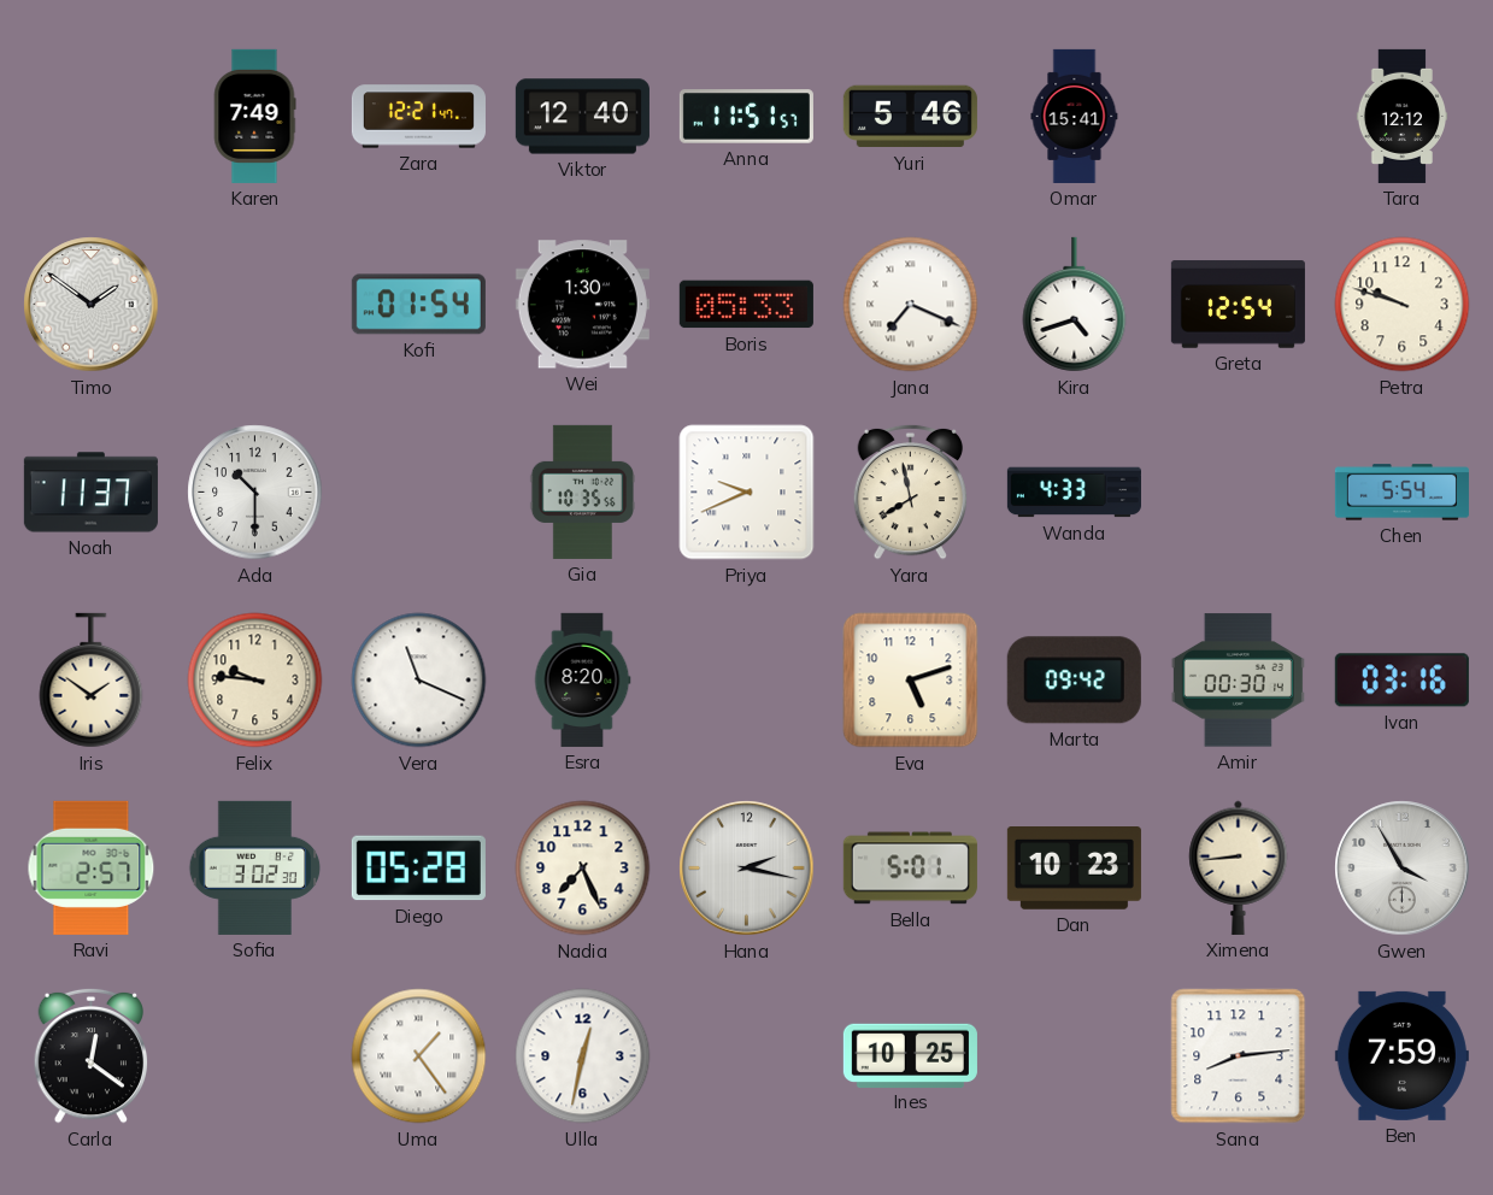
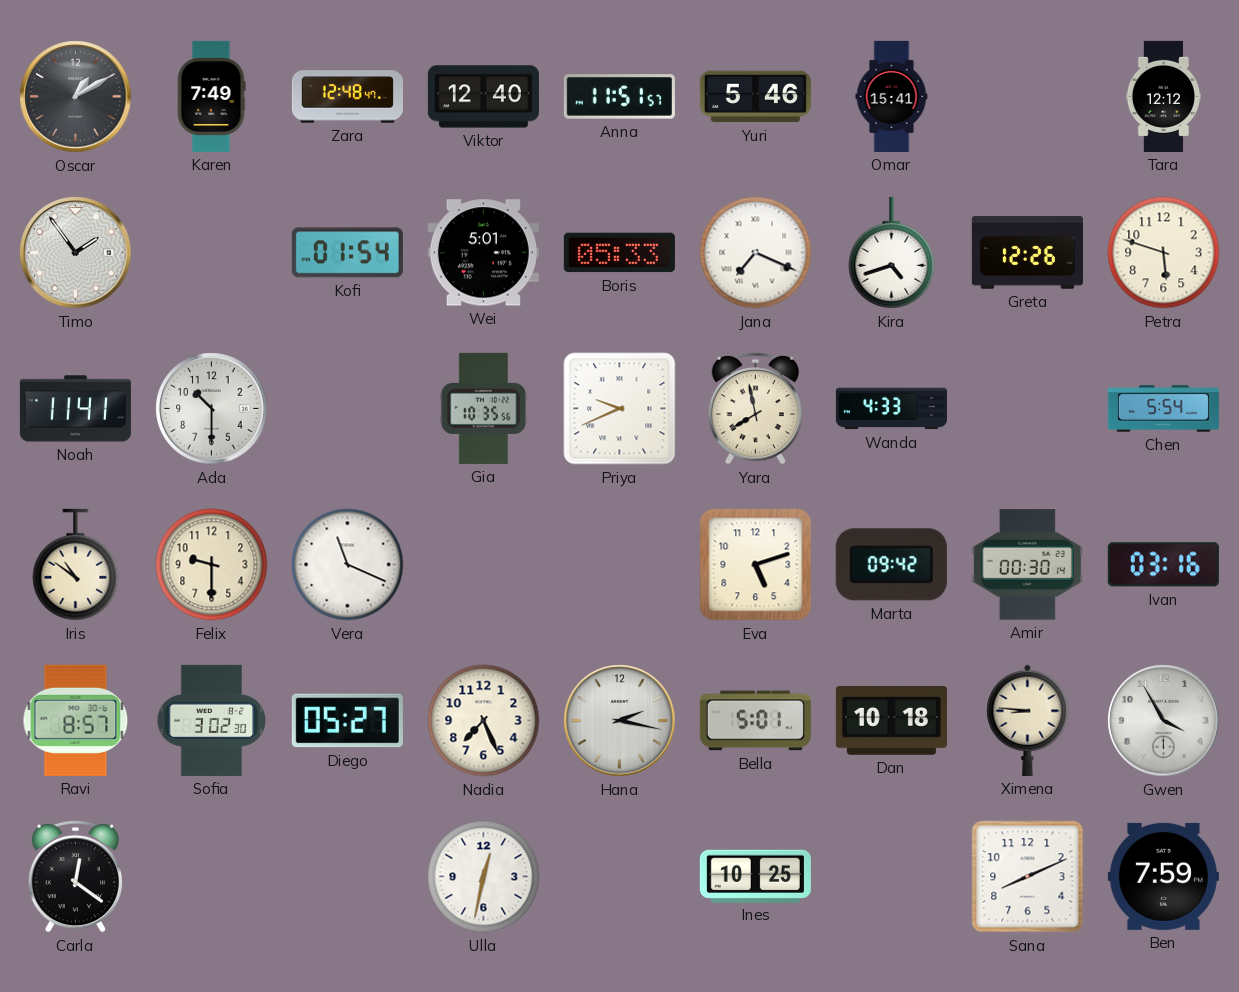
Oscar: none -> 1:10
Zara: 12:21 -> 12:48
Timo: 1:51 -> 1:54
Wei: 1:30 -> 5:01
Greta: 12:54 -> 12:26
Petra: 9:48 -> 5:48
Noah: 11:37 -> 11:41
Iris: 1:51 -> 10:51
Felix: 9:46 -> 9:30
Esra: 8:20 -> none
Ravi: 2:57 -> 8:57
Diego: 05:28 -> 05:27
Dan: 10:23 -> 10:18
Ximena: 8:44 -> 8:46
Uma: 1:24 -> none
Sana: 8:14 -> 8:11
